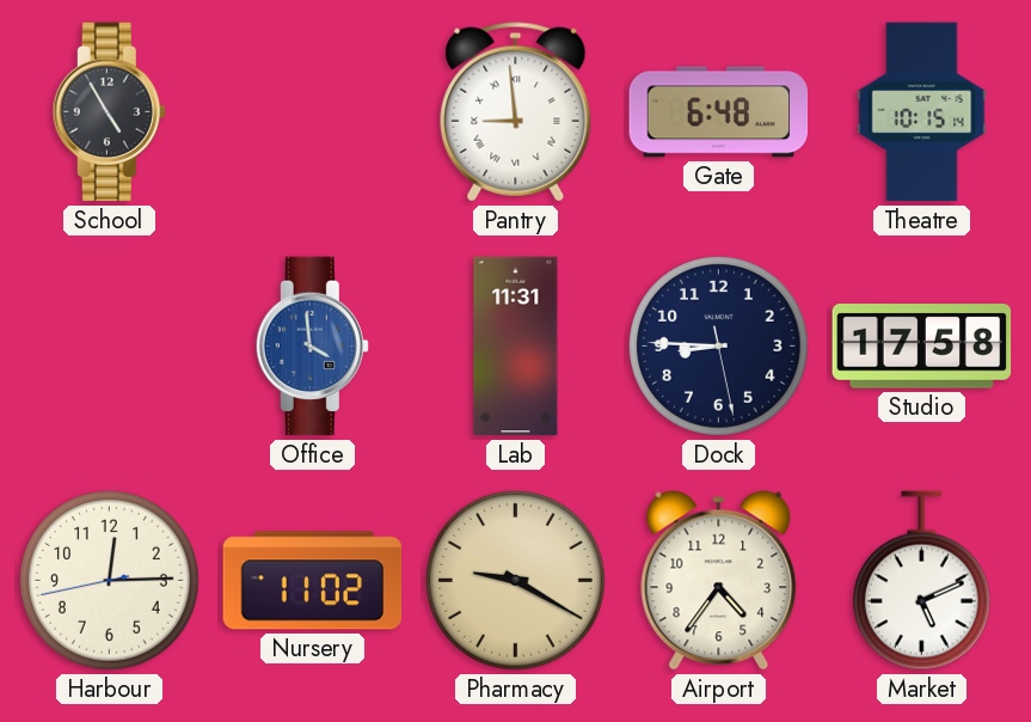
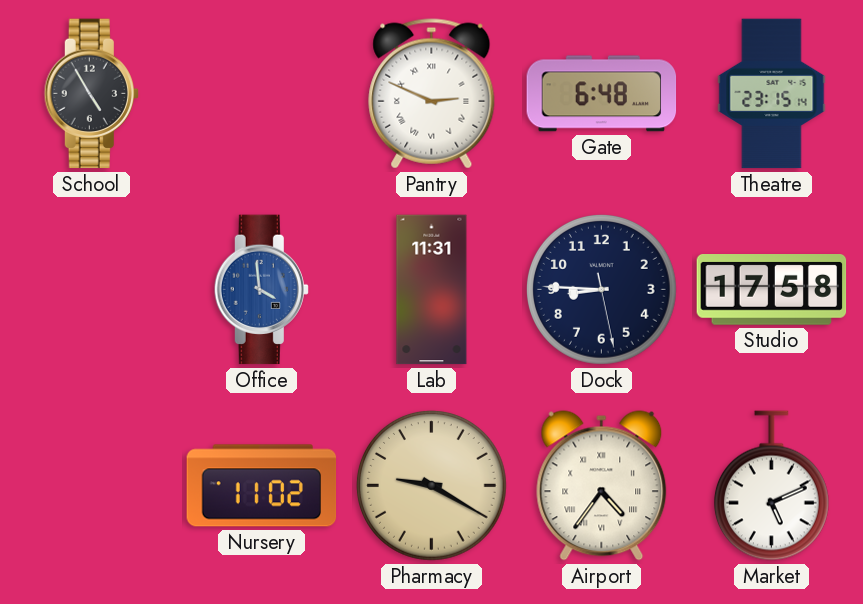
Pantry: 8:59 -> 2:49
Theatre: 10:15 -> 23:15
Harbour: 12:14 -> none
Airport numerals: Arabic -> Roman
